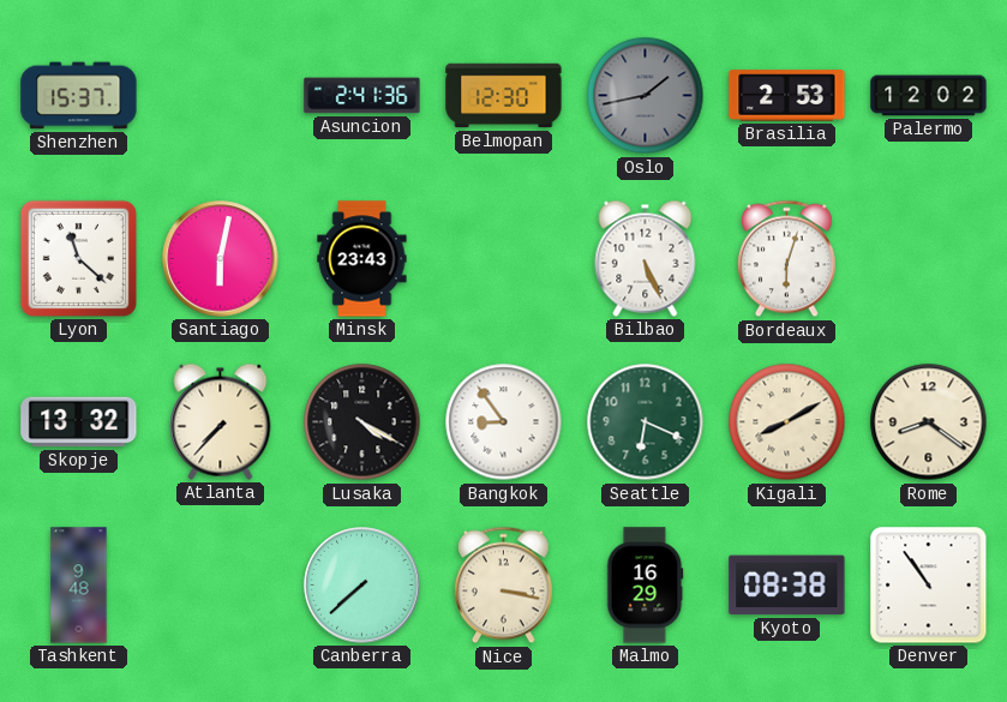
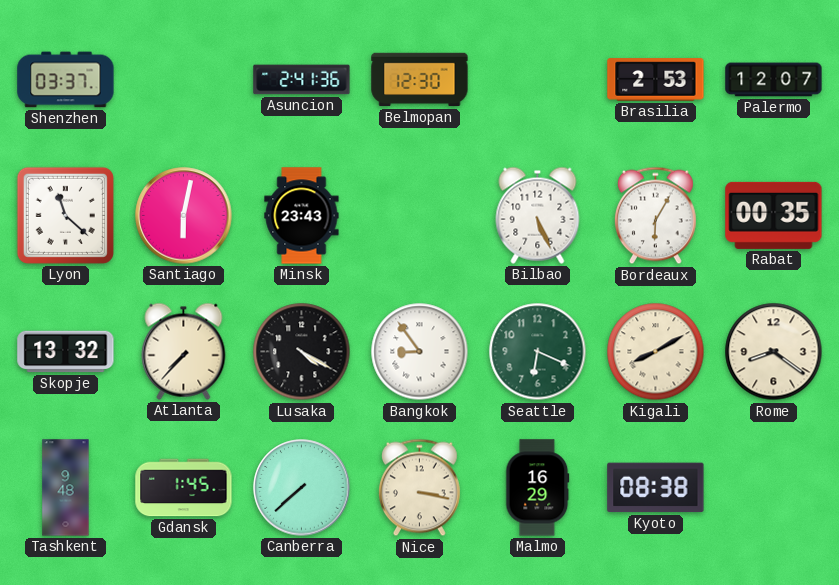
Shenzhen: 15:37 -> 03:37
Oslo: 1:43 -> none
Palermo: 12:02 -> 12:07
Bordeaux: 6:03 -> 6:05
Rabat: none -> 00:35
Gdansk: none -> 1:45
Denver: 10:54 -> none
